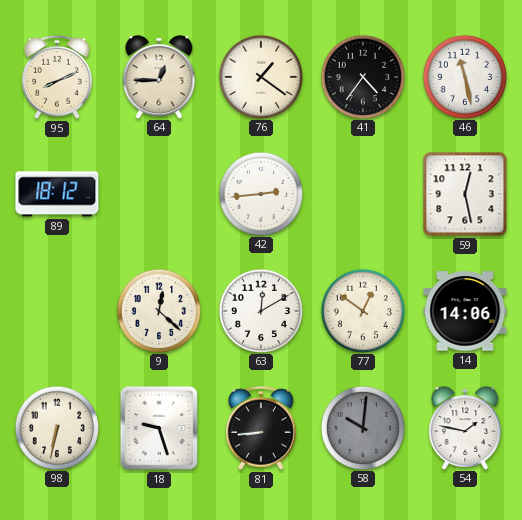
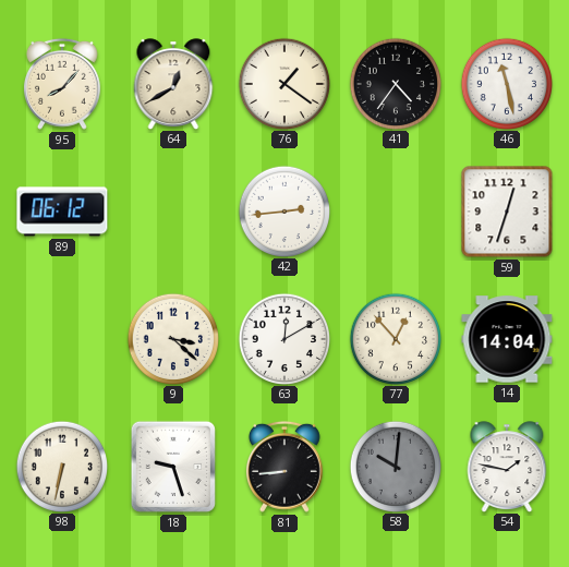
95: 8:11 -> 8:07
64: 12:45 -> 12:40
89: 18:12 -> 06:12
59: 12:28 -> 12:33
9: 12:22 -> 3:22
77: 12:51 -> 12:53
14: 14:06 -> 14:04
